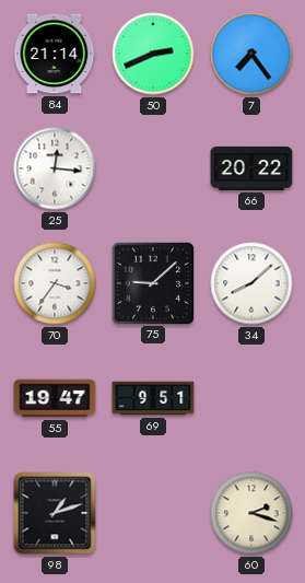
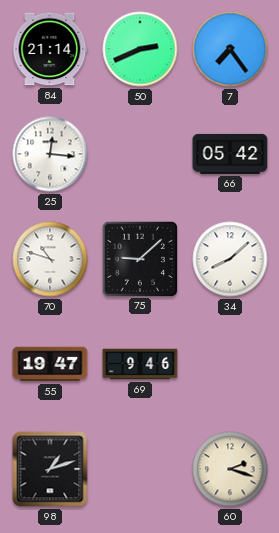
66: 20:22 -> 05:42
70: 3:36 -> 10:48
69: 9:51 -> 9:46
